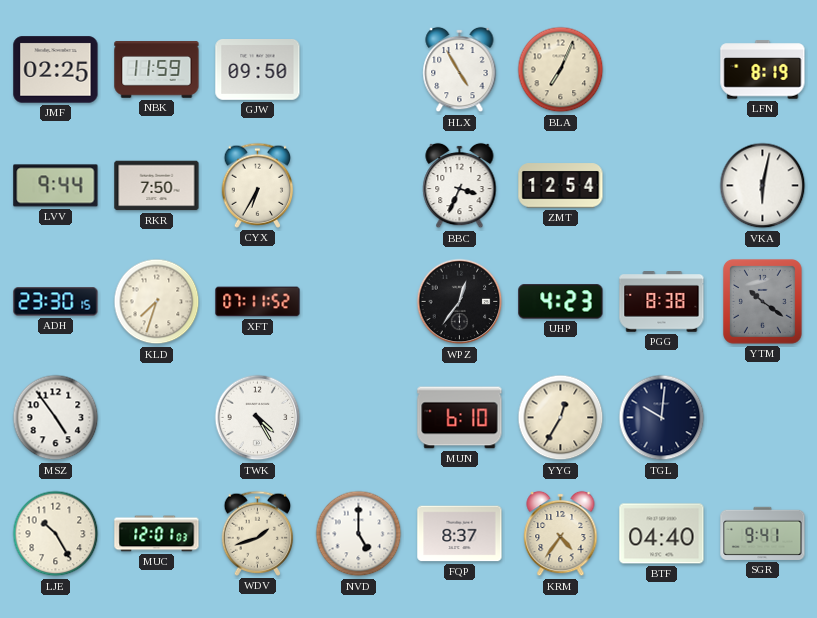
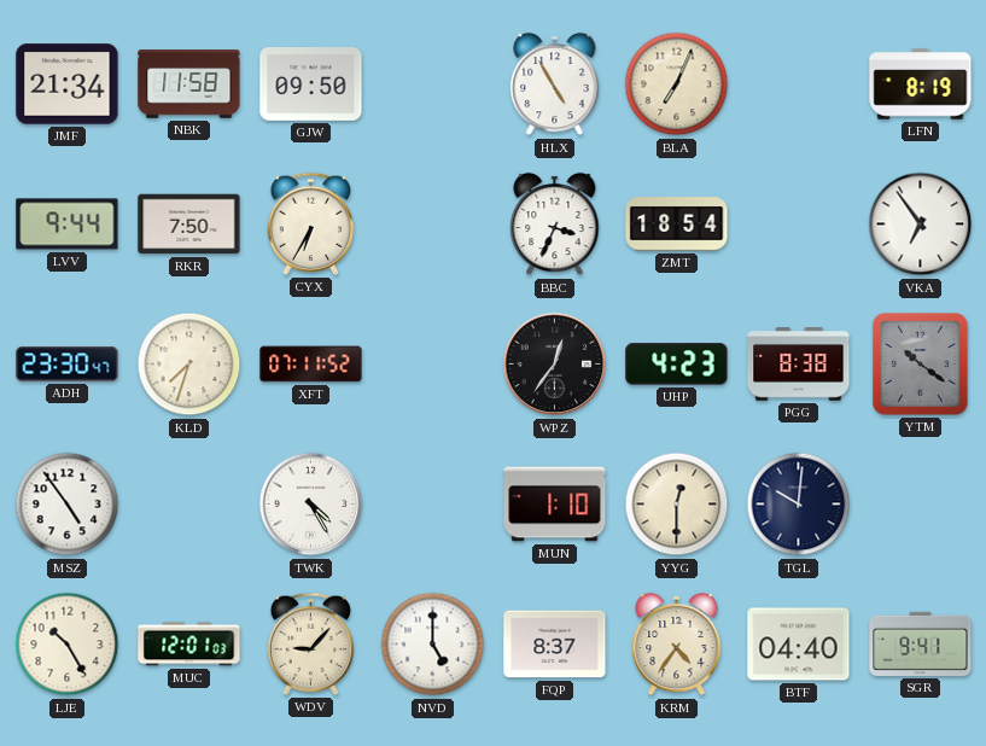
JMF: 02:25 -> 21:34
NBK: 11:59 -> 11:58
ZMT: 12:54 -> 18:54
VKA: 6:02 -> 6:54
ADH: 23:30:15 -> 23:30:47
MUN: 6:10 -> 1:10
YYG: 12:35 -> 12:30
WDV: 1:42 -> 9:07
